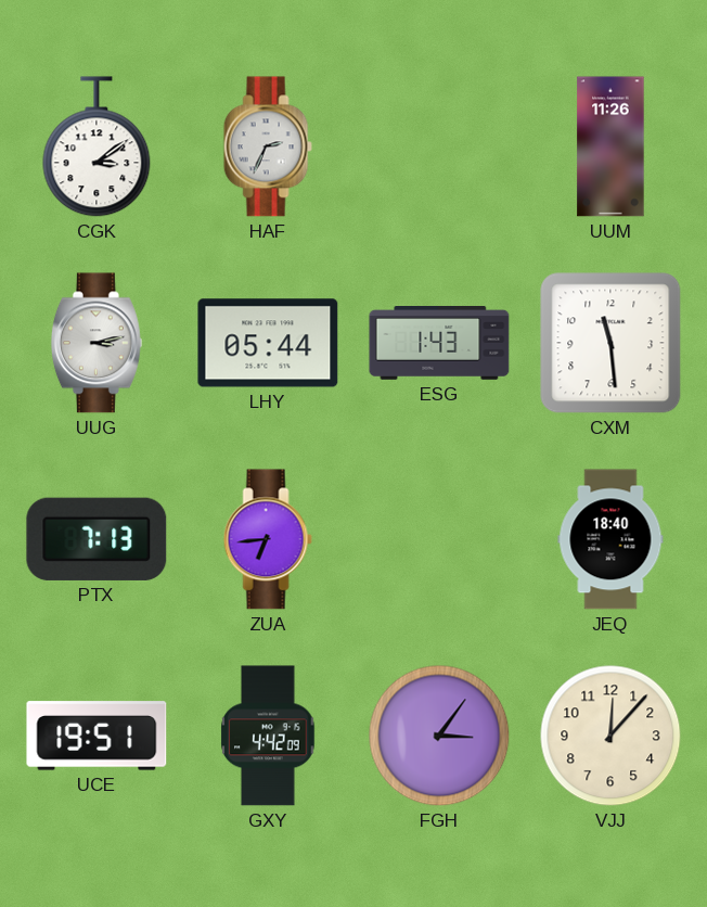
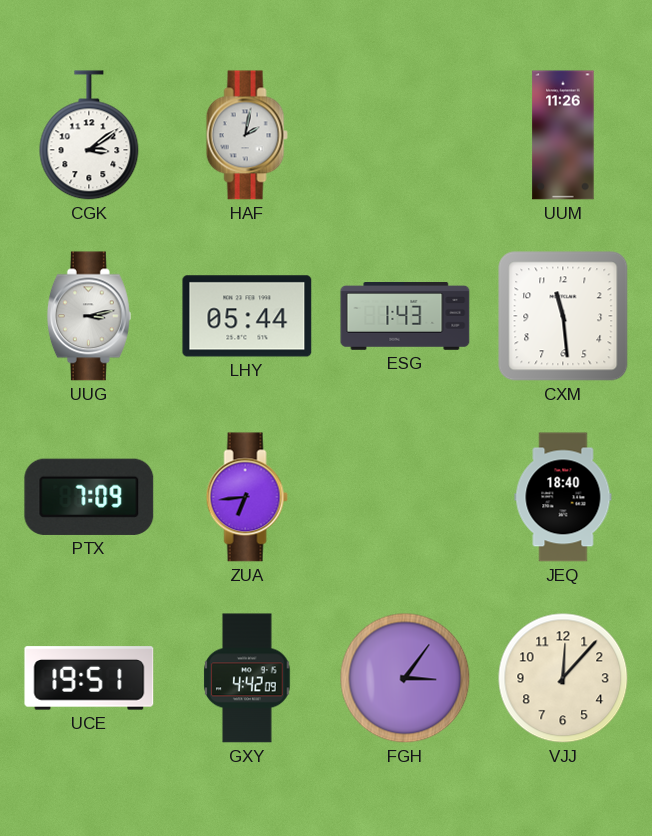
HAF: 2:34 -> 2:02
PTX: 7:13 -> 7:09
